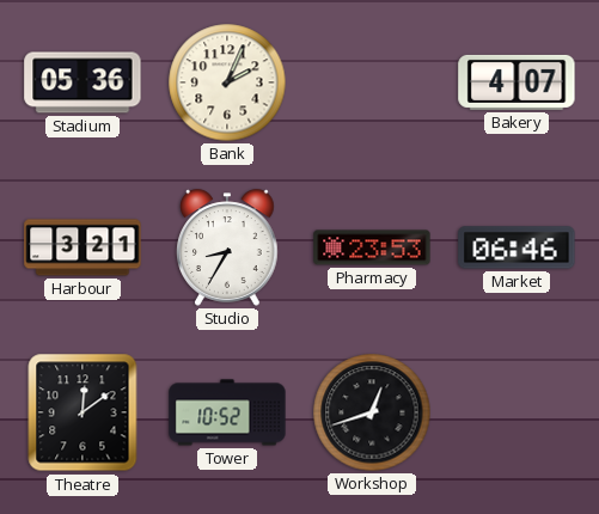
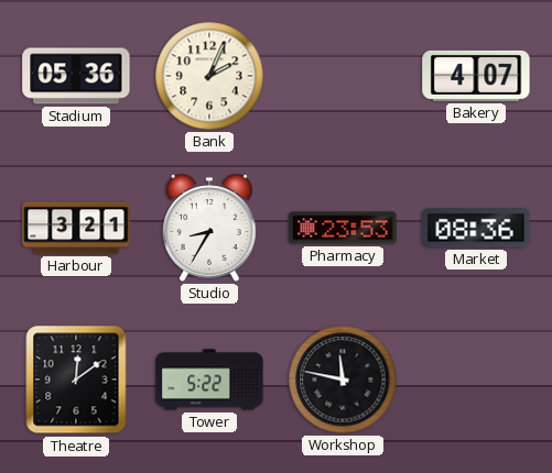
Market: 06:46 -> 08:36
Tower: 10:52 -> 5:22
Workshop: 12:42 -> 11:47
